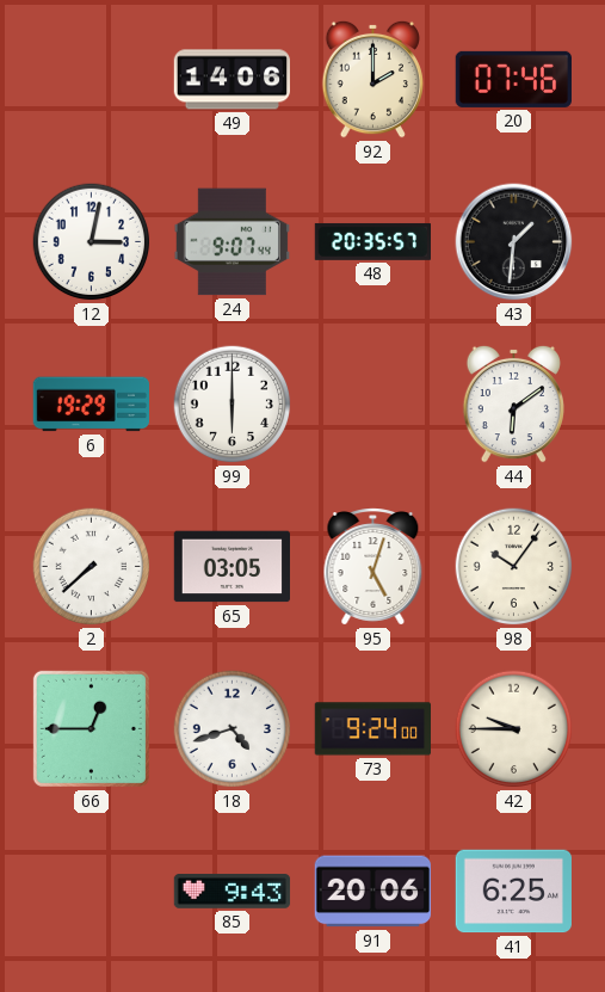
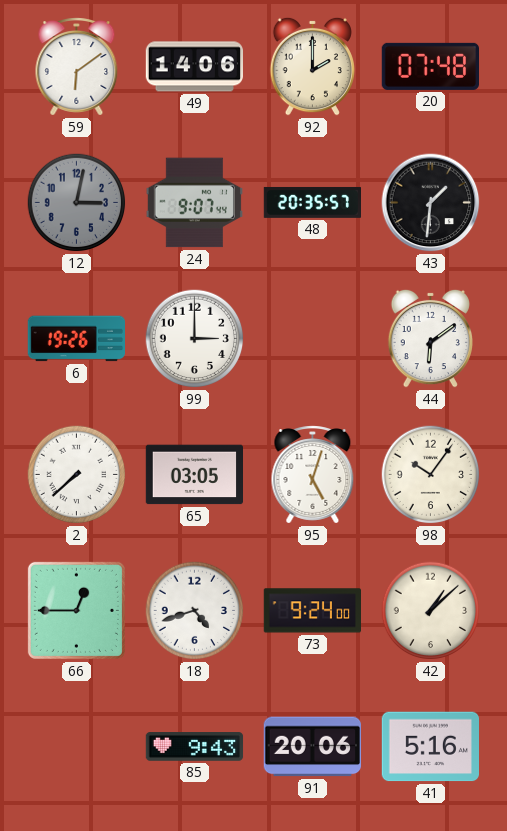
59: none -> 6:09
20: 07:46 -> 07:48
12 dial: white -> grey
6: 19:29 -> 19:26
99: 6:00 -> 3:00
42: 9:45 -> 1:08
41: 6:25 -> 5:16
